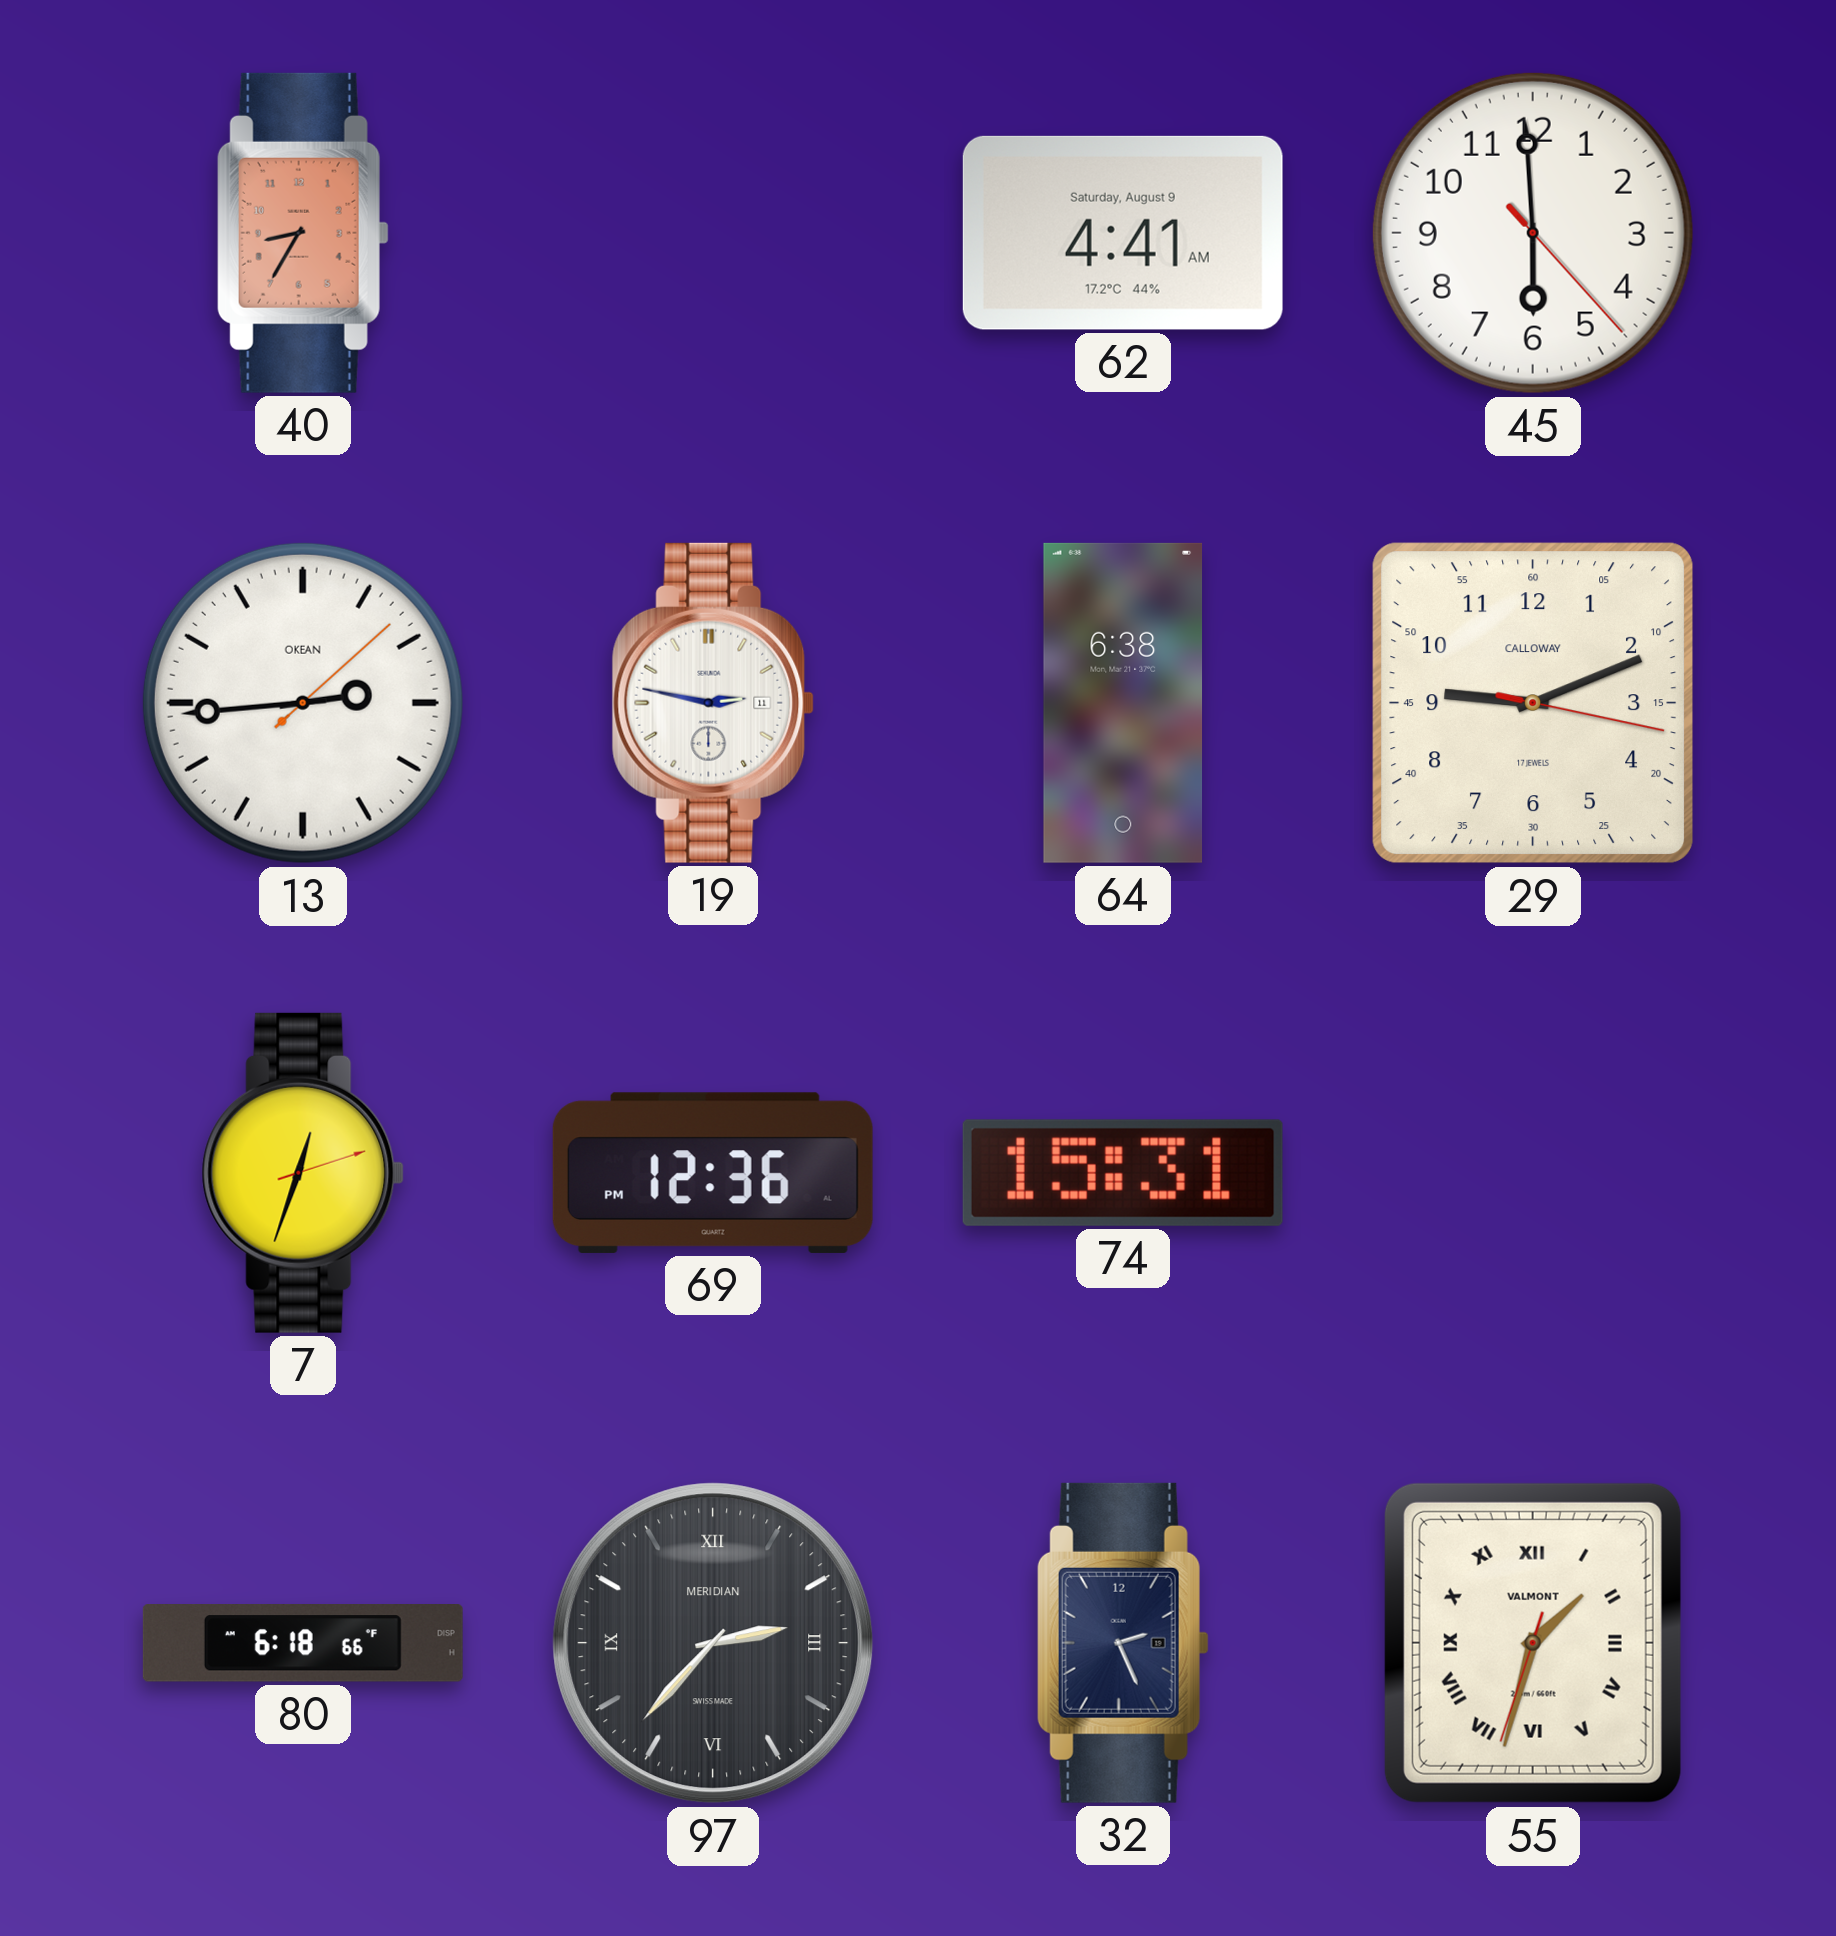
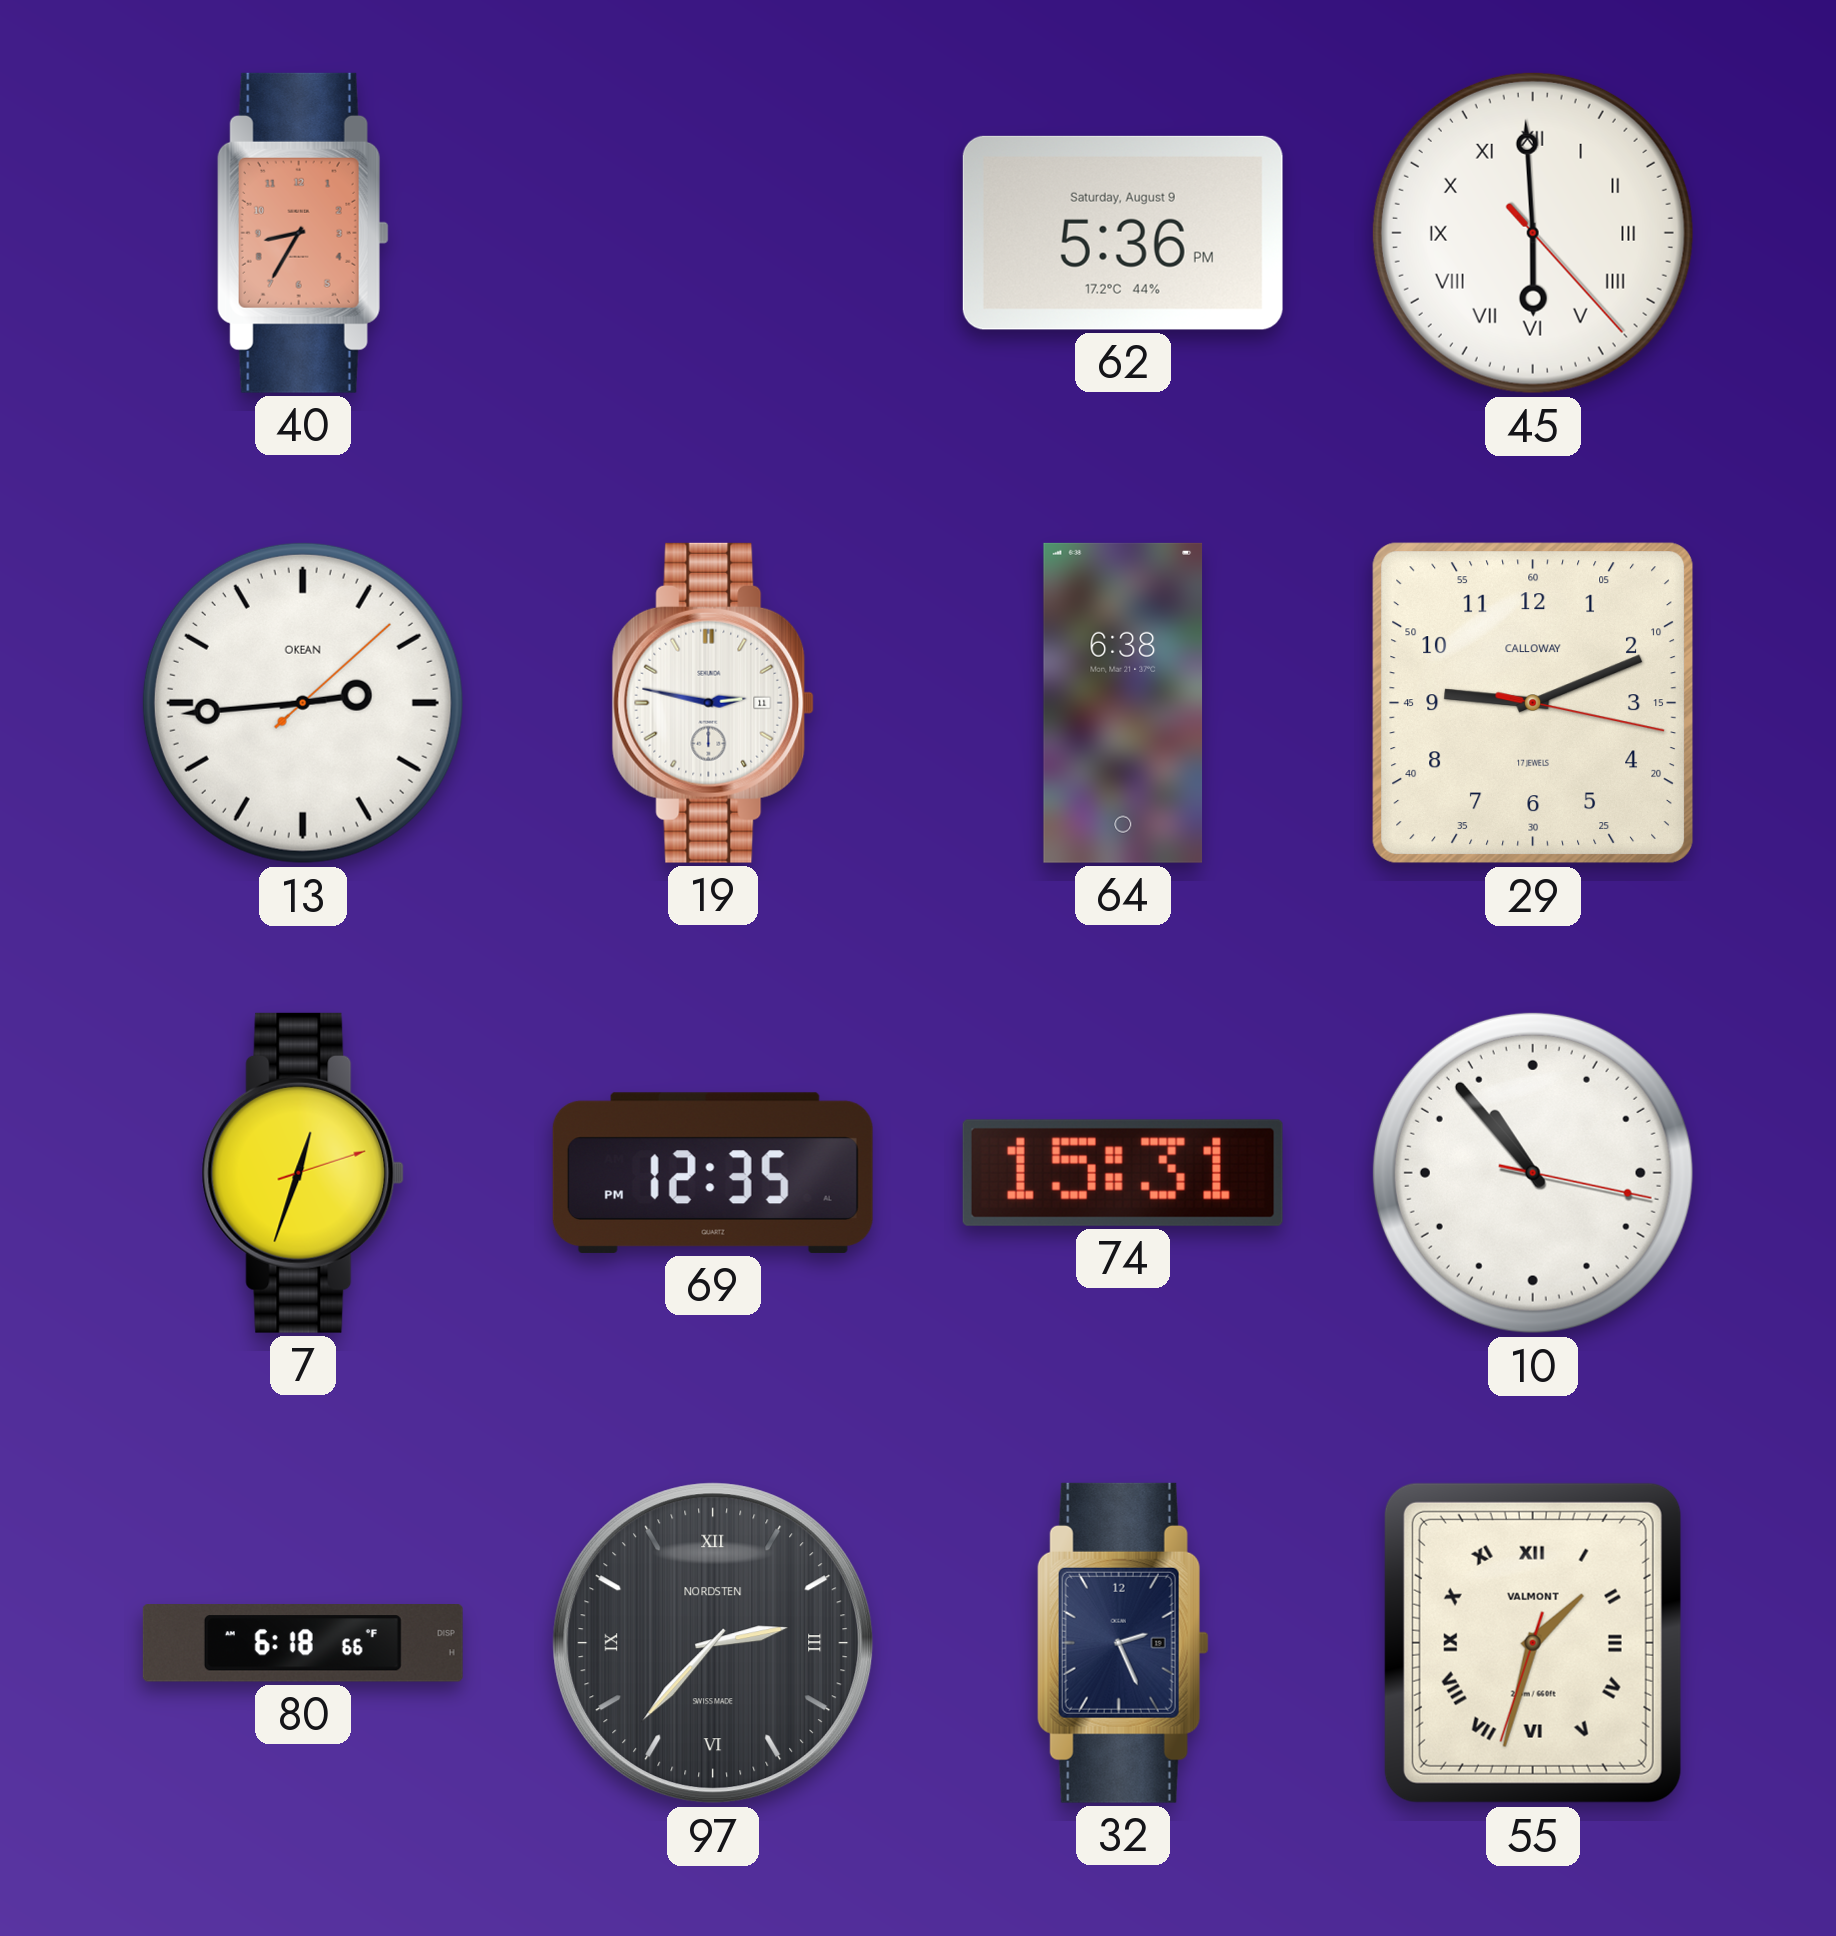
62: 4:41 -> 5:36
45 numerals: Arabic -> Roman
69: 12:36 -> 12:35
10: none -> 10:53
97 brand: MERIDIAN -> NORDSTEN
